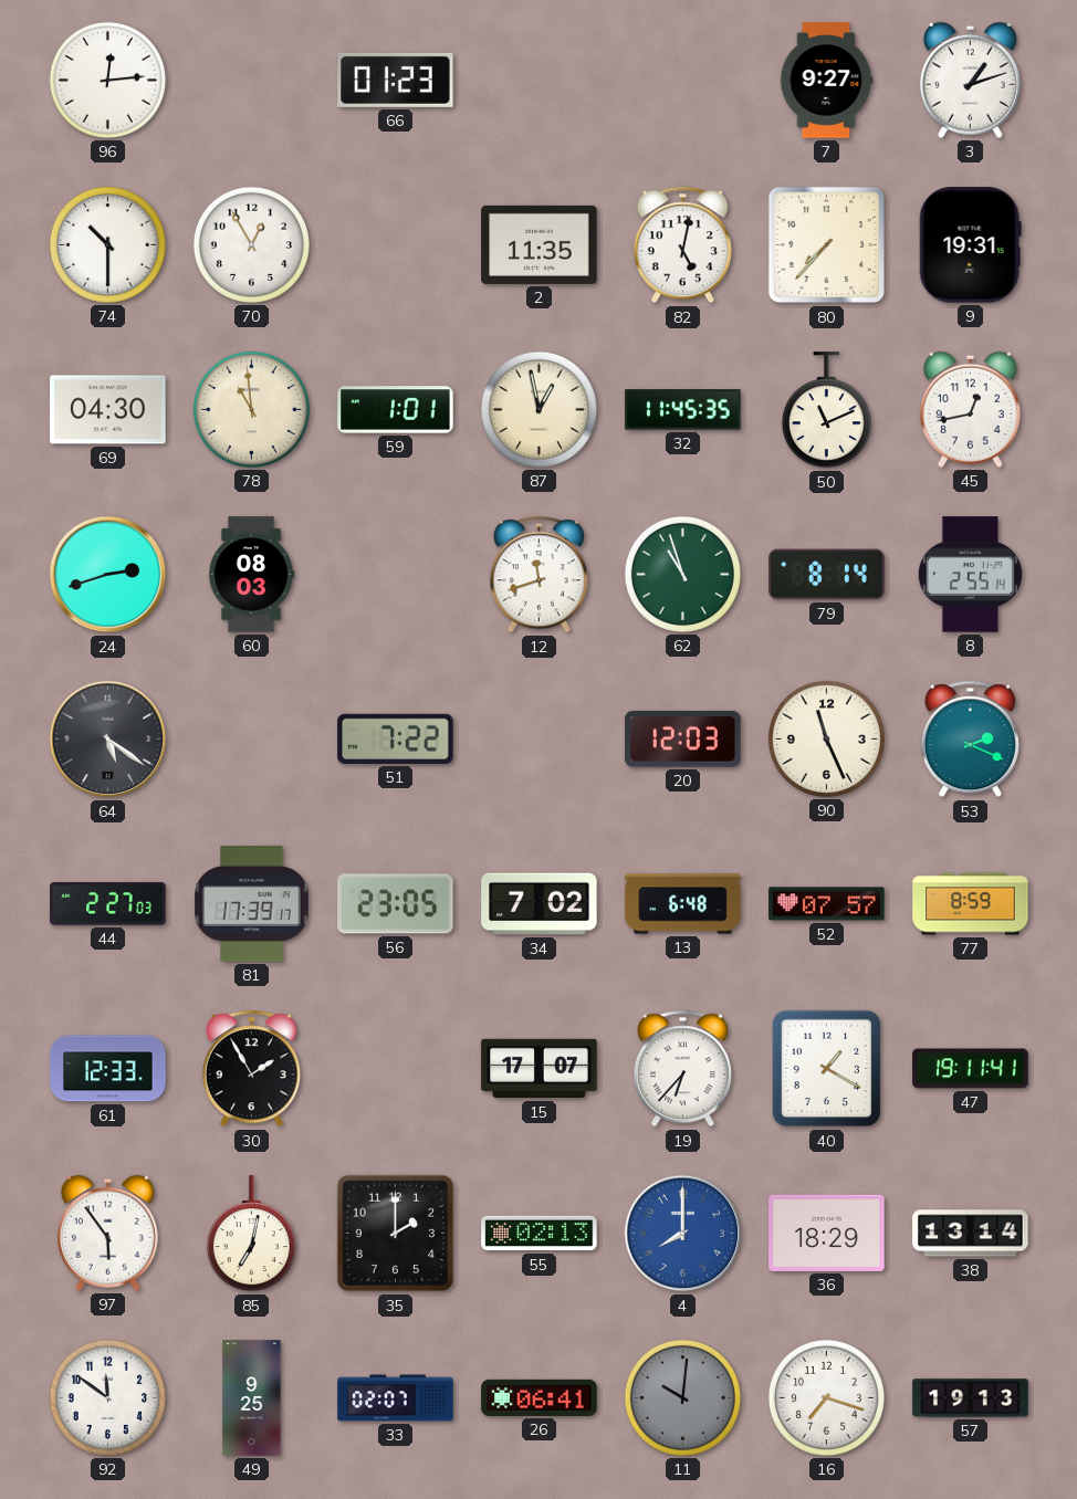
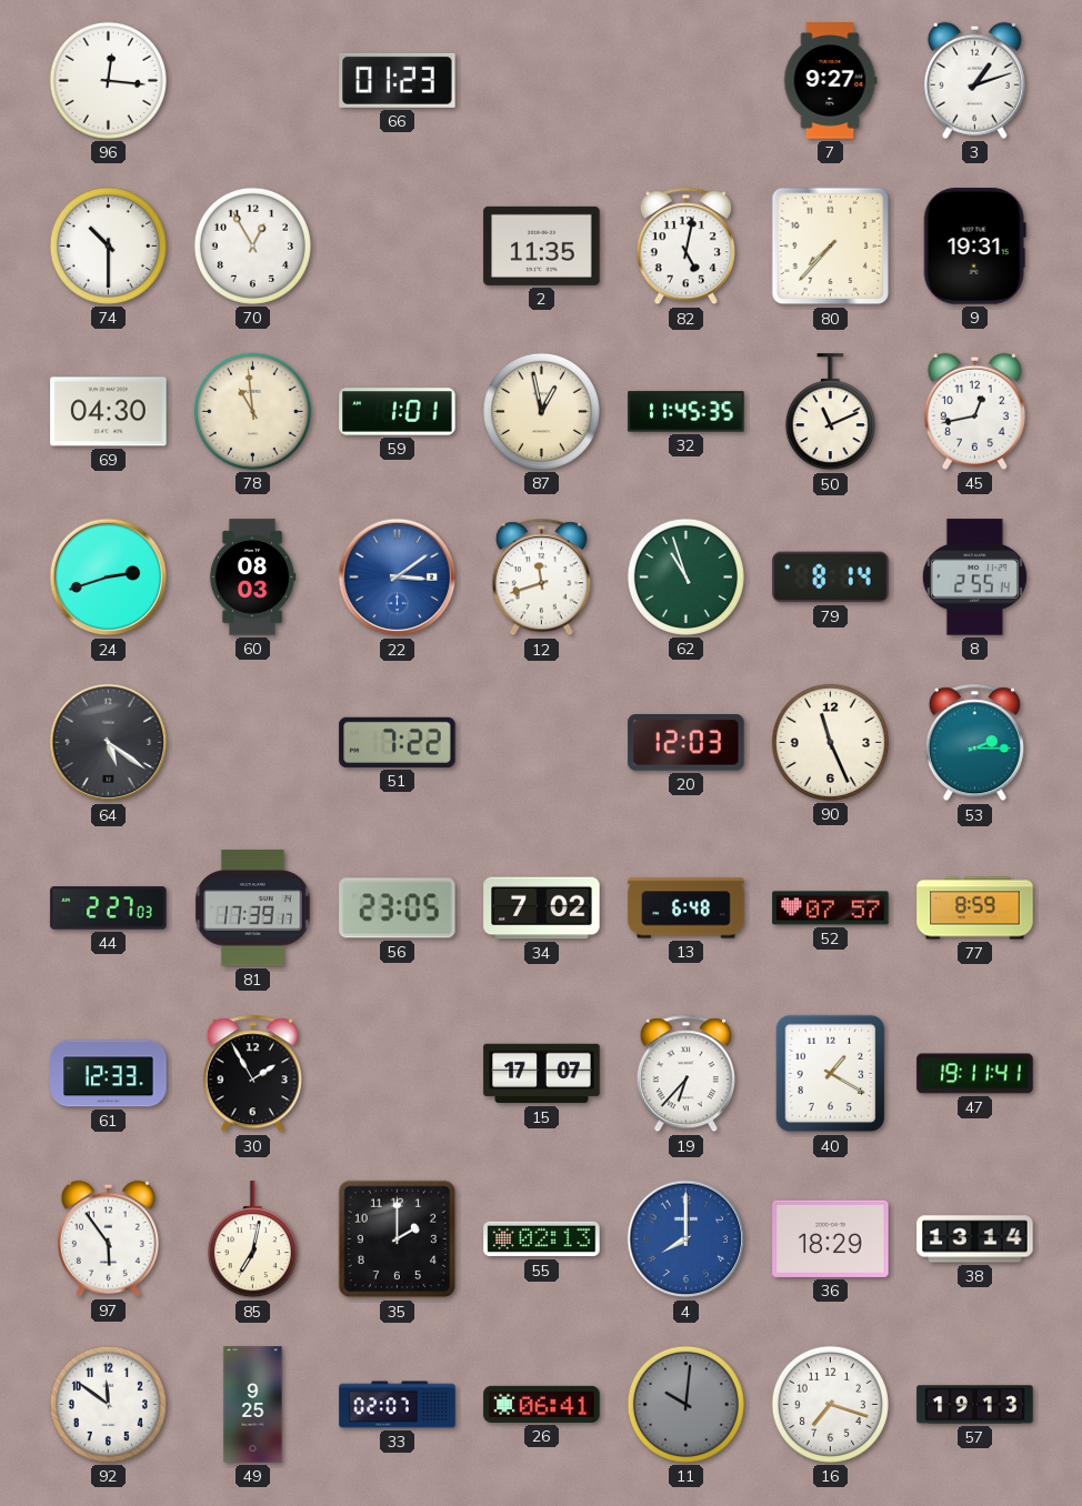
96: 12:14 -> 12:16
22: none -> 3:09
53: 2:19 -> 2:15
